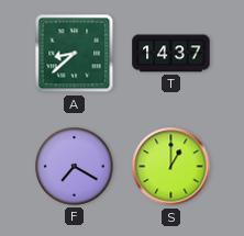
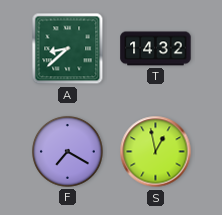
T: 14:37 -> 14:32
S: 1:00 -> 12:58
